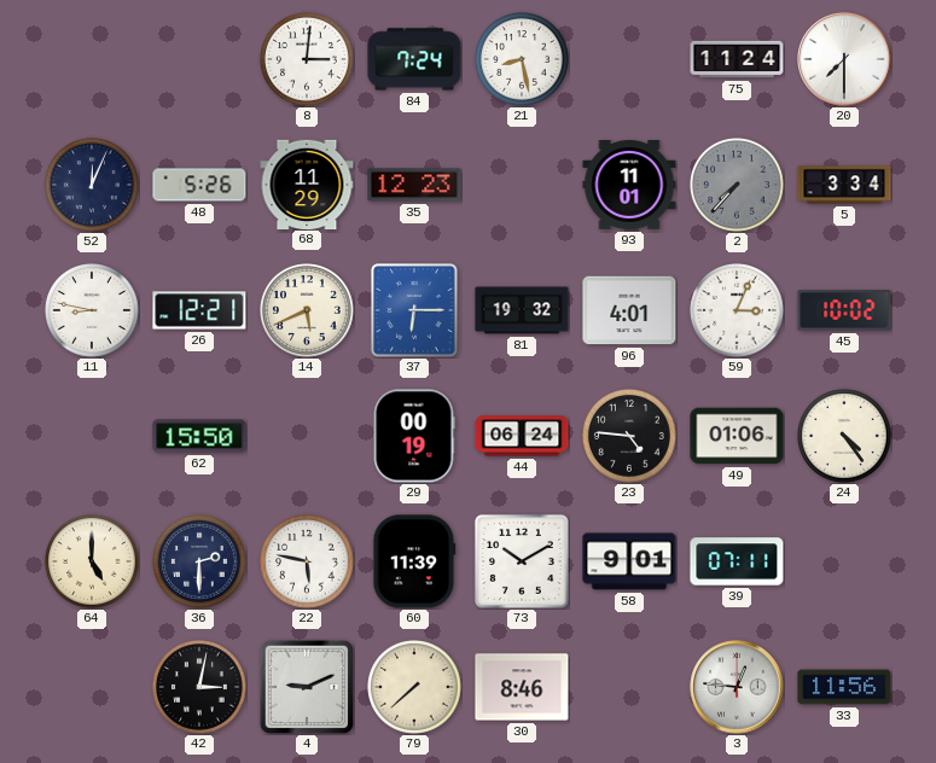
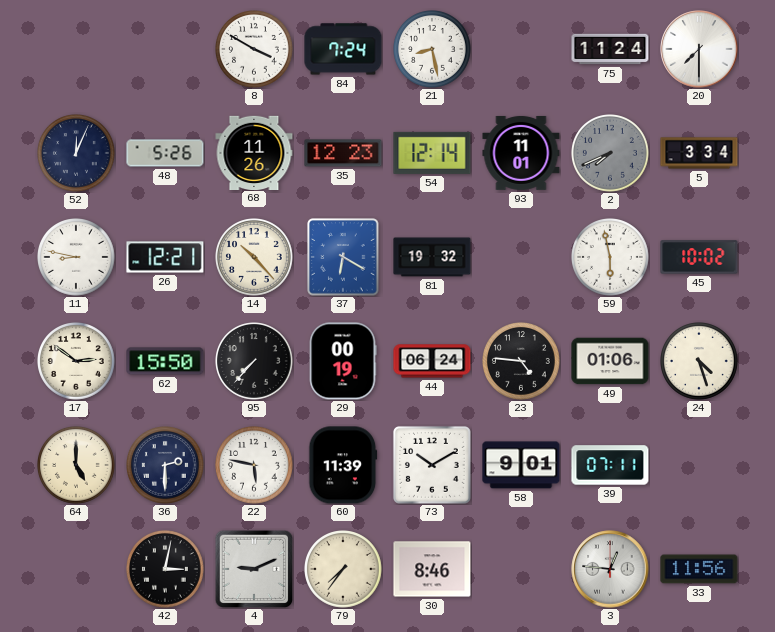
8: 3:01 -> 3:50
68: 11:29 -> 11:26
54: none -> 12:14
2: 7:37 -> 7:41
14: 5:41 -> 10:23
37: 6:15 -> 6:20
96: 4:01 -> none
59: 3:04 -> 5:58
17: none -> 2:51
95: none -> 7:37
24: 4:24 -> 4:27
79: 7:38 -> 7:36
